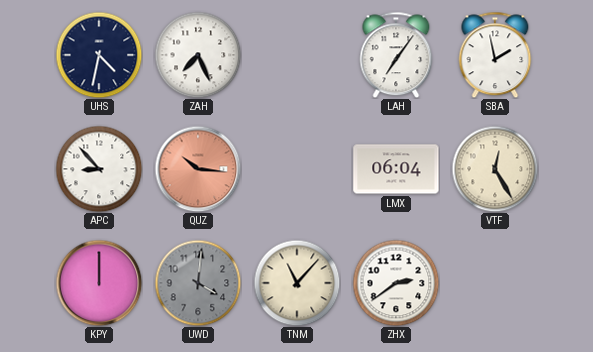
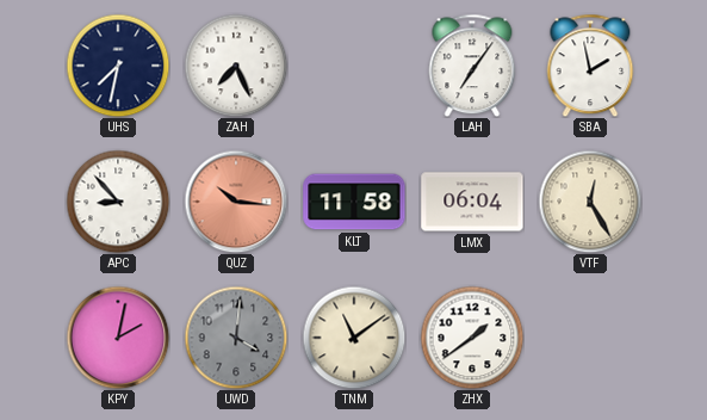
UHS: 4:32 -> 7:32
KLT: none -> 11:58
KPY: 12:00 -> 2:02
TNM: 11:07 -> 11:09
ZHX: 2:39 -> 1:39
